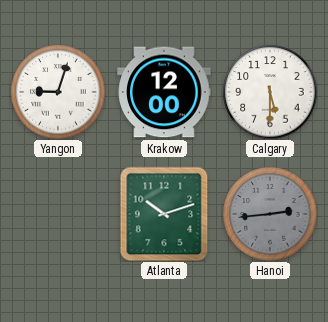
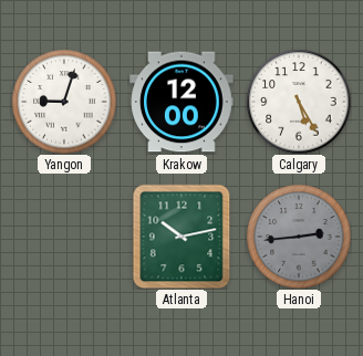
Calgary: 5:30 -> 5:25
Atlanta: 10:12 -> 10:13
